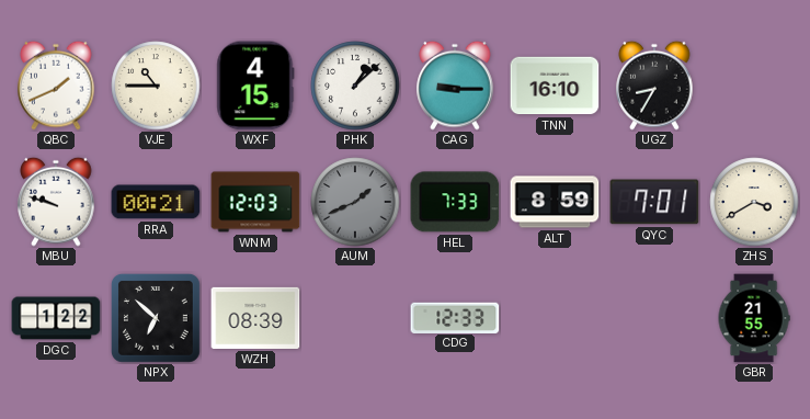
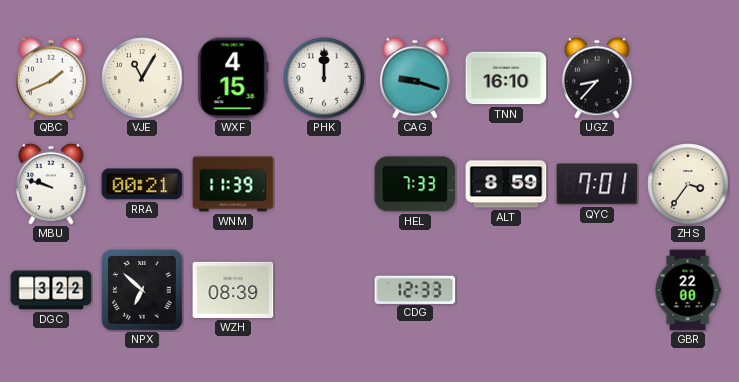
VJE: 10:45 -> 11:05
PHK: 1:08 -> 12:00
CAG: 9:15 -> 9:18
UGZ: 8:35 -> 8:37
WNM: 12:03 -> 11:39
AUM: 1:41 -> none
ZHS: 3:40 -> 3:36
DGC: 1:22 -> 3:22
GBR: 21:55 -> 22:00
